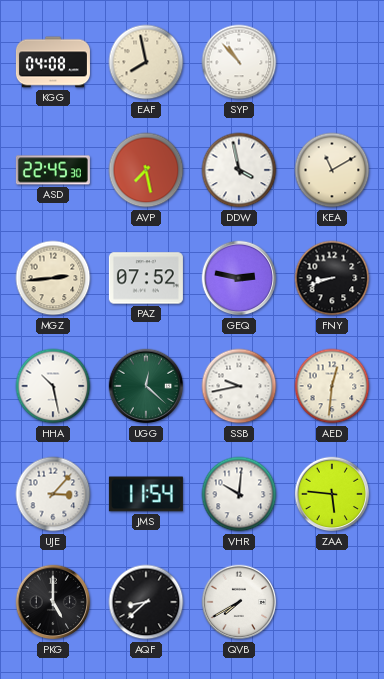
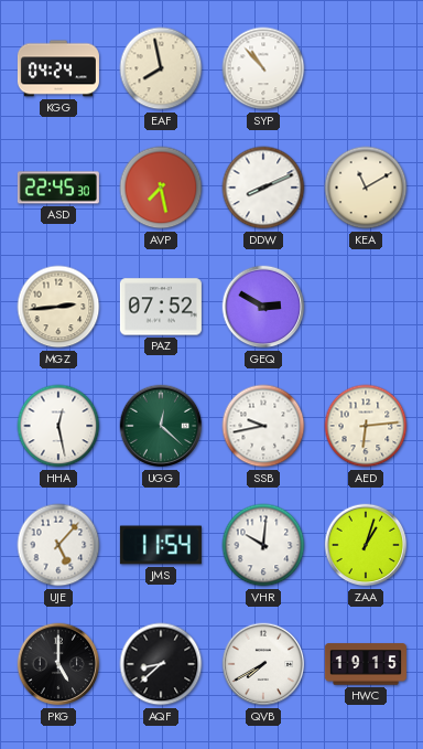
KGG: 04:08 -> 04:24
DDW: 3:58 -> 8:11
GEQ: 2:47 -> 2:50
FNY: 8:42 -> none
HHA: 10:28 -> 12:28
AED: 12:31 -> 6:14
UJE: 3:07 -> 5:07
ZAA: 5:46 -> 1:03
HWC: none -> 19:15
